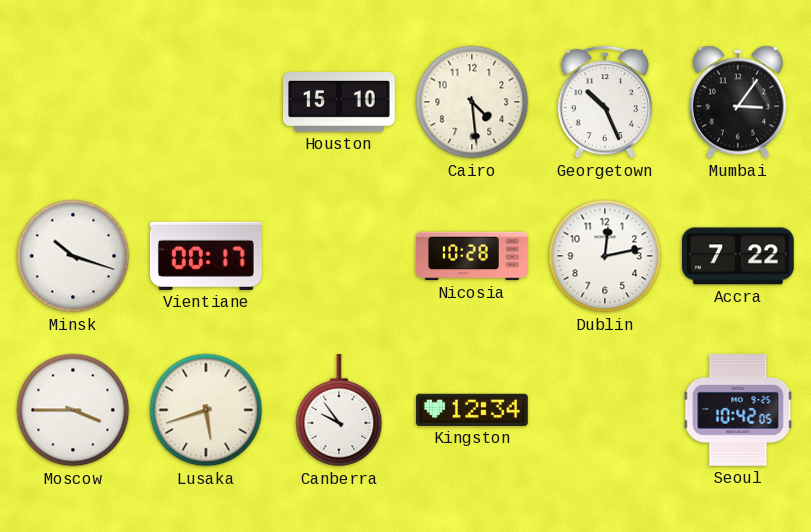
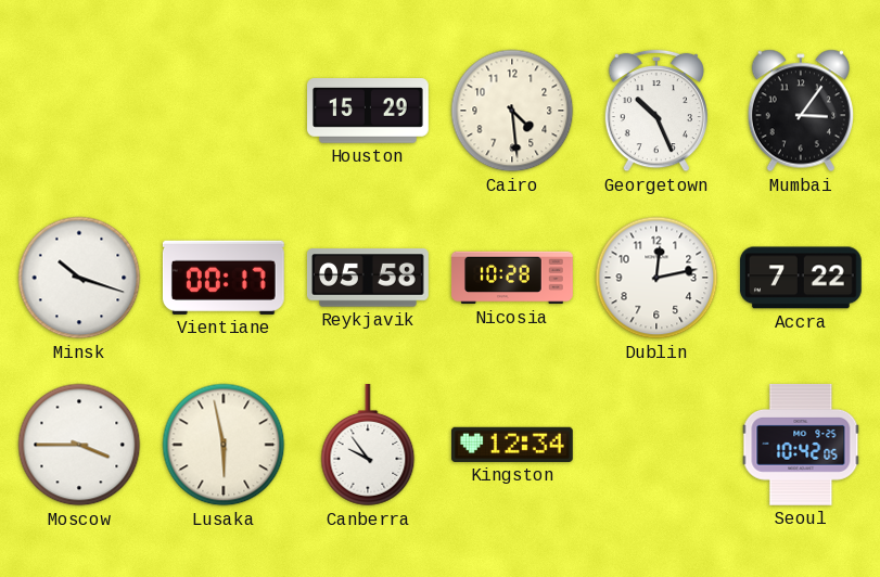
Houston: 15:10 -> 15:29
Reykjavik: none -> 05:58
Lusaka: 5:42 -> 5:58
